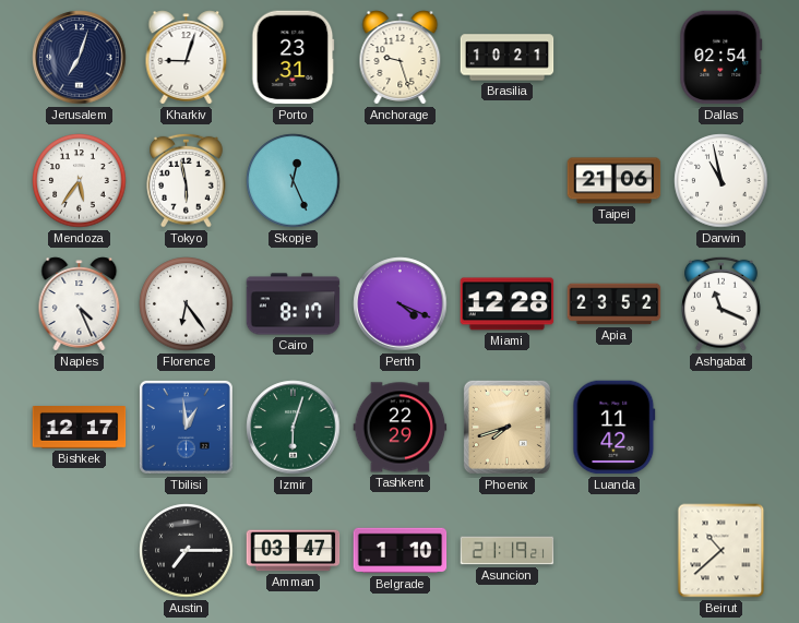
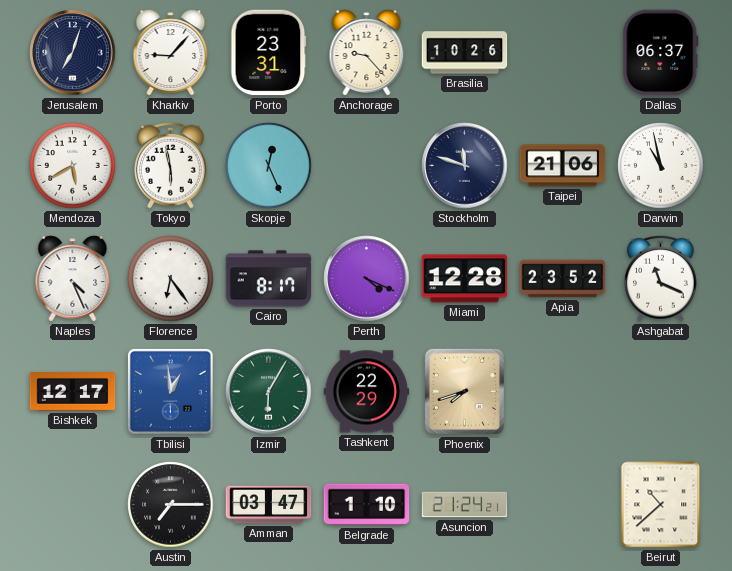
Kharkiv: 9:03 -> 9:07
Anchorage: 9:27 -> 9:23
Brasilia: 10:21 -> 10:26
Dallas: 02:54 -> 06:37
Mendoza: 5:36 -> 5:40
Stockholm: none -> 11:48
Izmir: 6:03 -> 6:05
Luanda: 11:42 -> none
Asuncion: 21:19 -> 21:24
